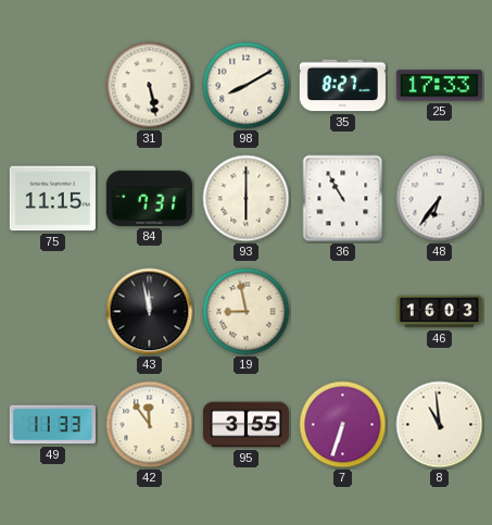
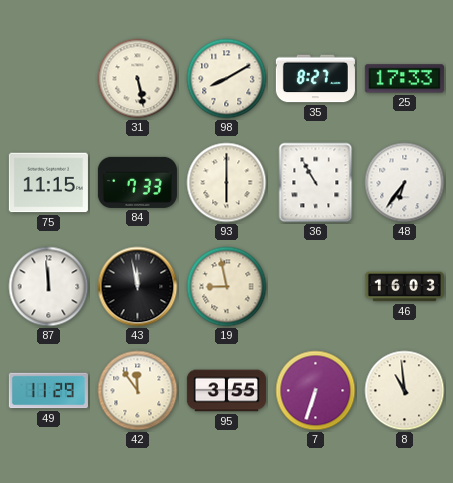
84: 7:31 -> 7:33
87: none -> 11:59
49: 11:33 -> 11:29
